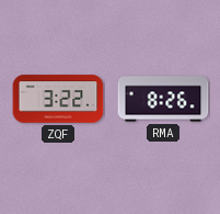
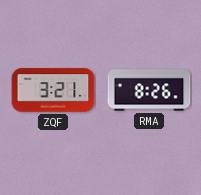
ZQF: 3:22 -> 3:21
